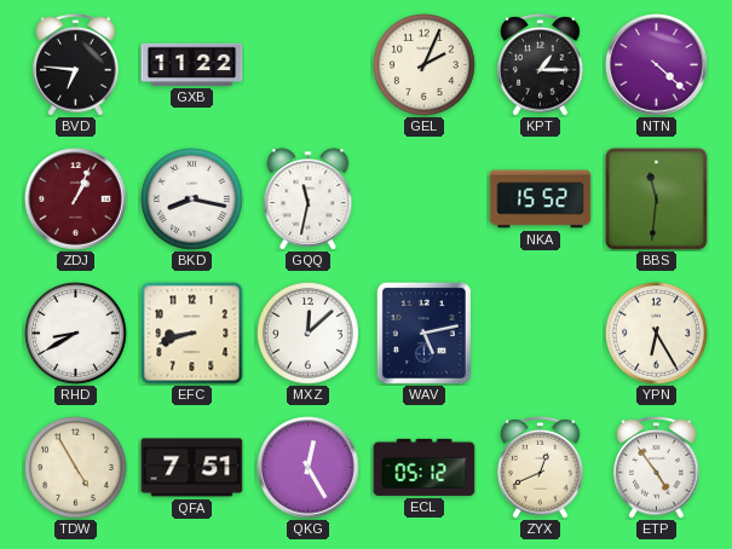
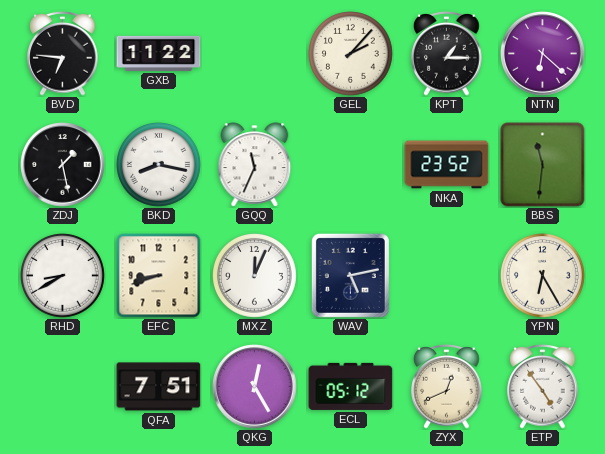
GEL: 2:04 -> 2:07
NTN: 4:22 -> 6:22
ZDJ: 1:04 -> 1:28
ZDJ dial: burgundy -> black
GQQ: 11:32 -> 11:34
NKA: 15:52 -> 23:52
MXZ: 12:08 -> 12:04
TDW: 4:55 -> none
